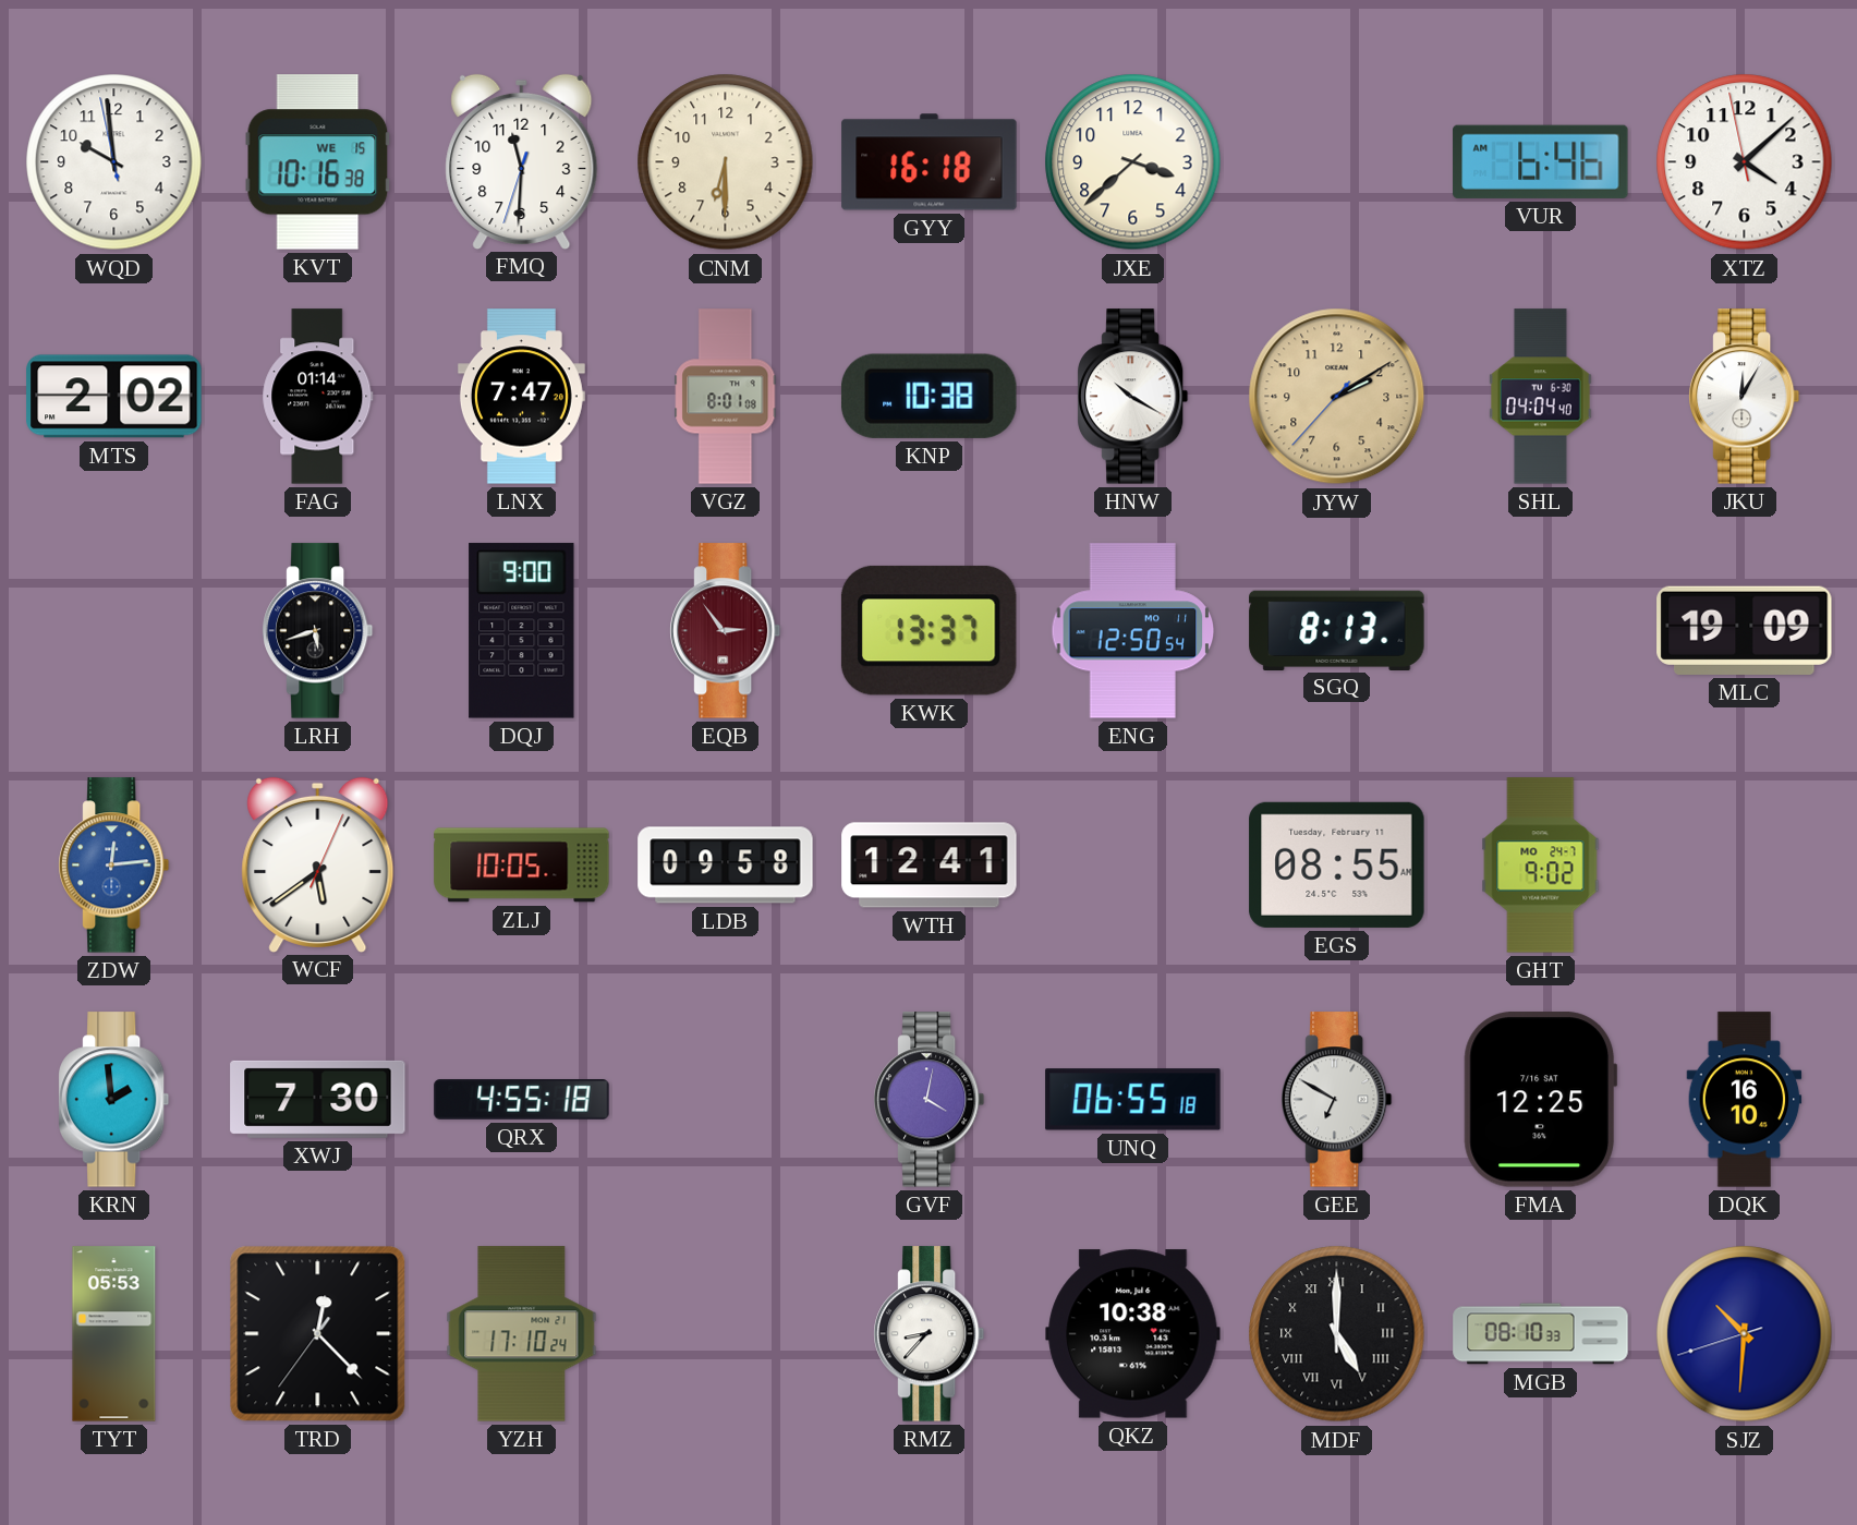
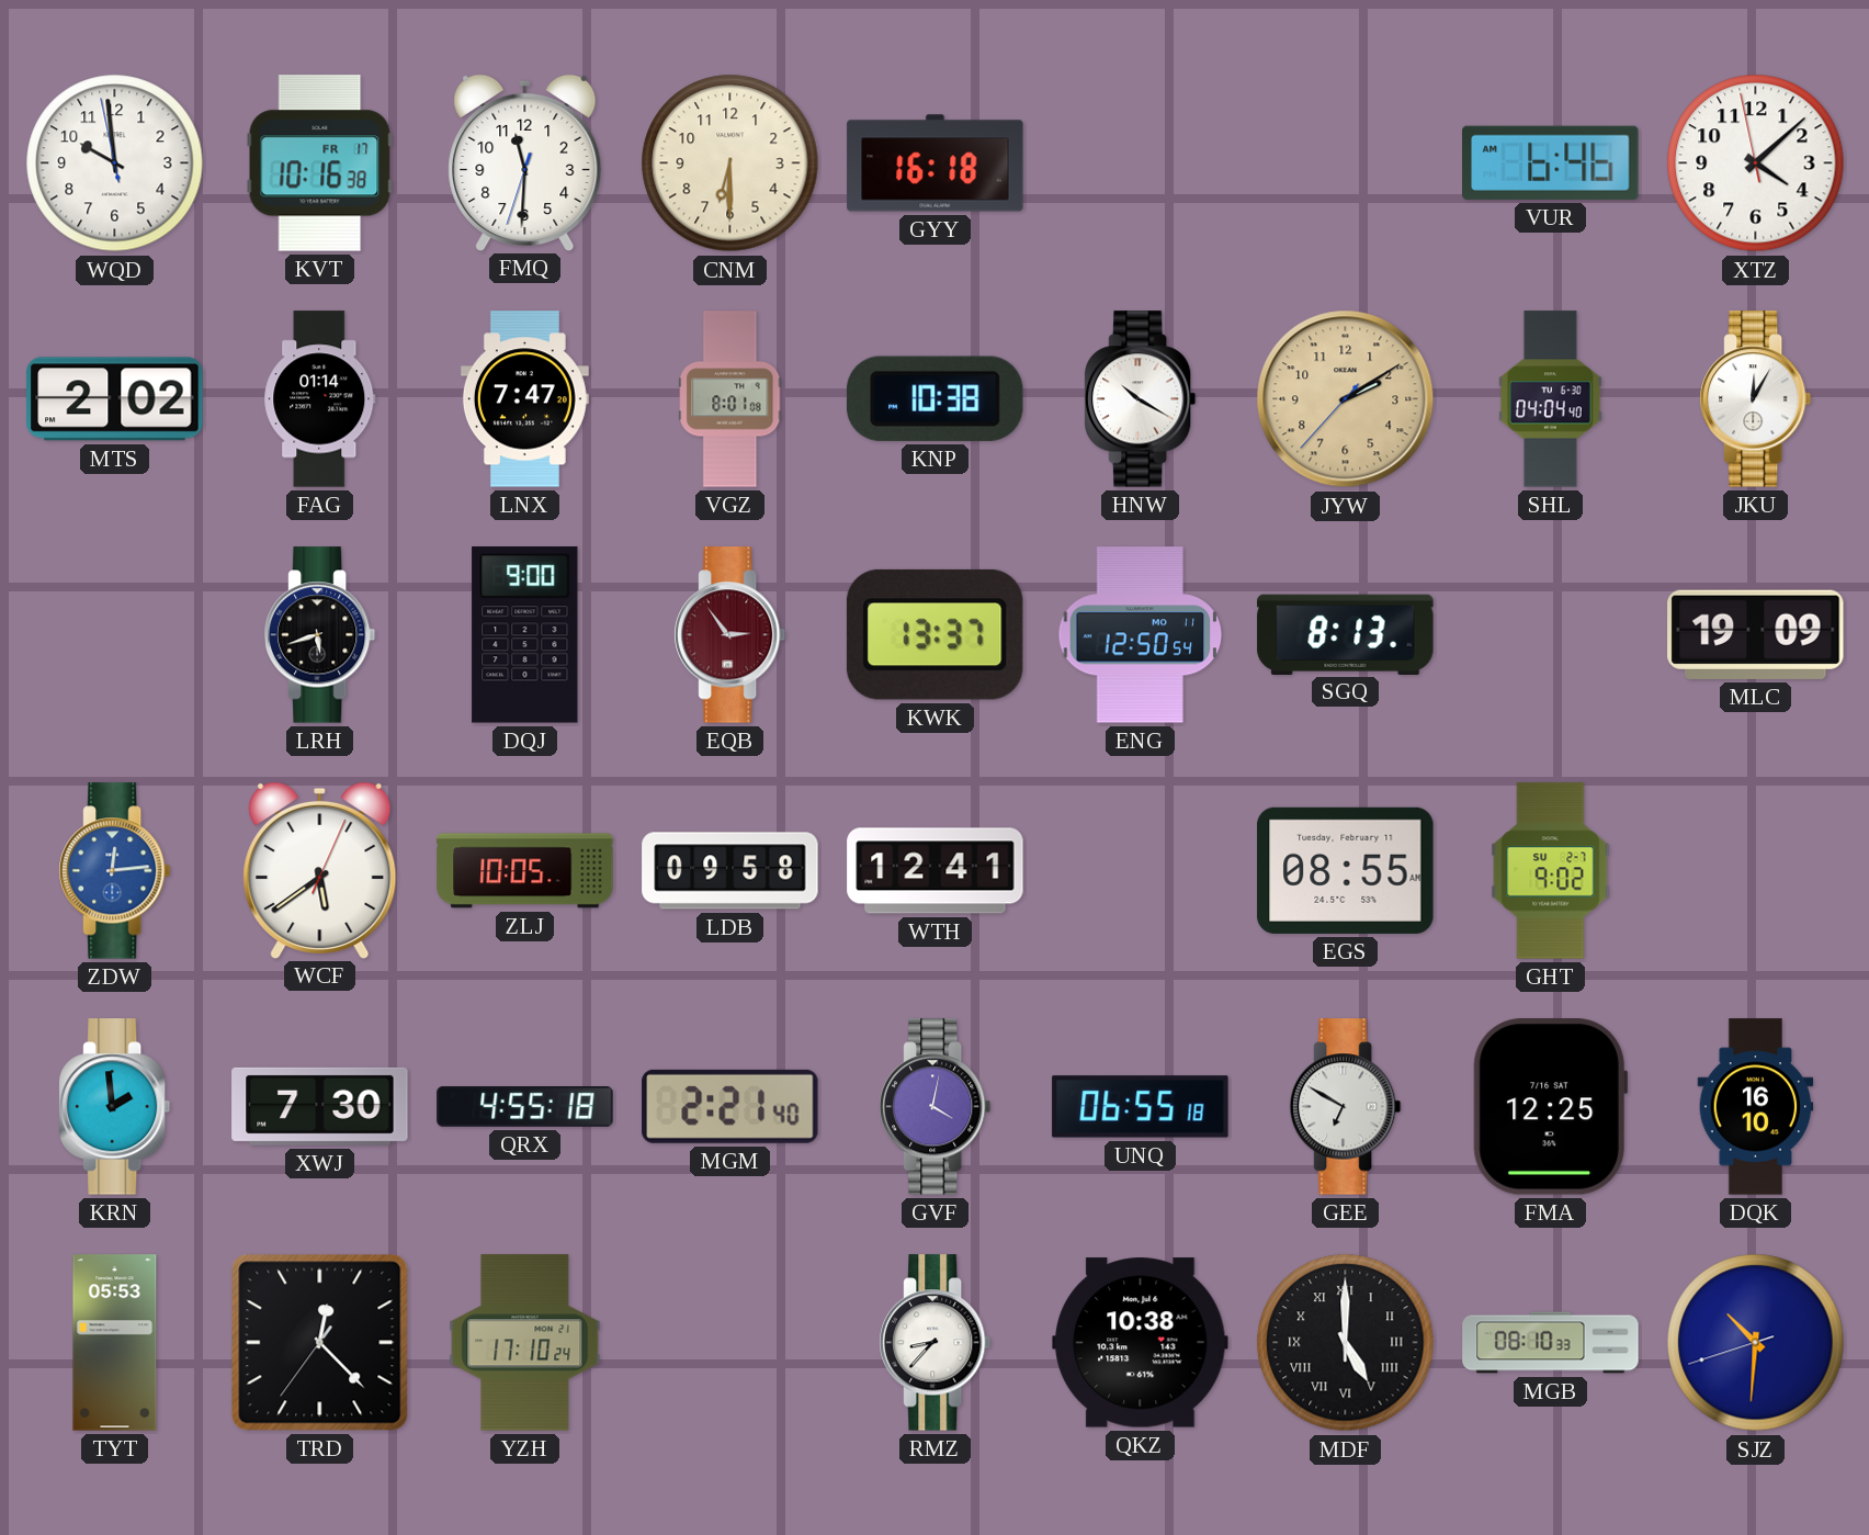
KVT date: WE 15 -> FR 17
JXE: 3:38 -> none
GHT date: MO 24-7 -> SU 2-7
MGM: none -> 2:21
